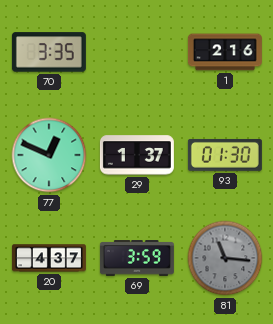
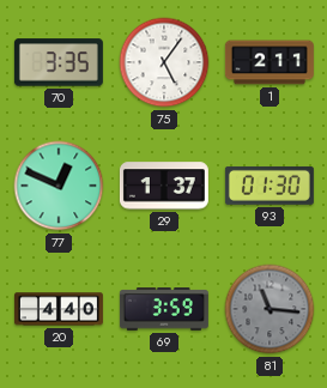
75: none -> 5:06
1: 2:16 -> 2:11
20: 4:37 -> 4:40
